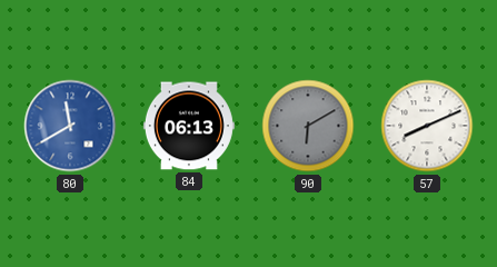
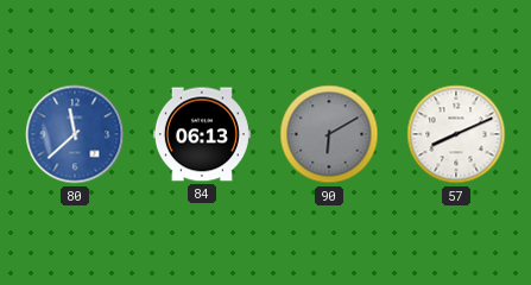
80: 11:40 -> 11:38
